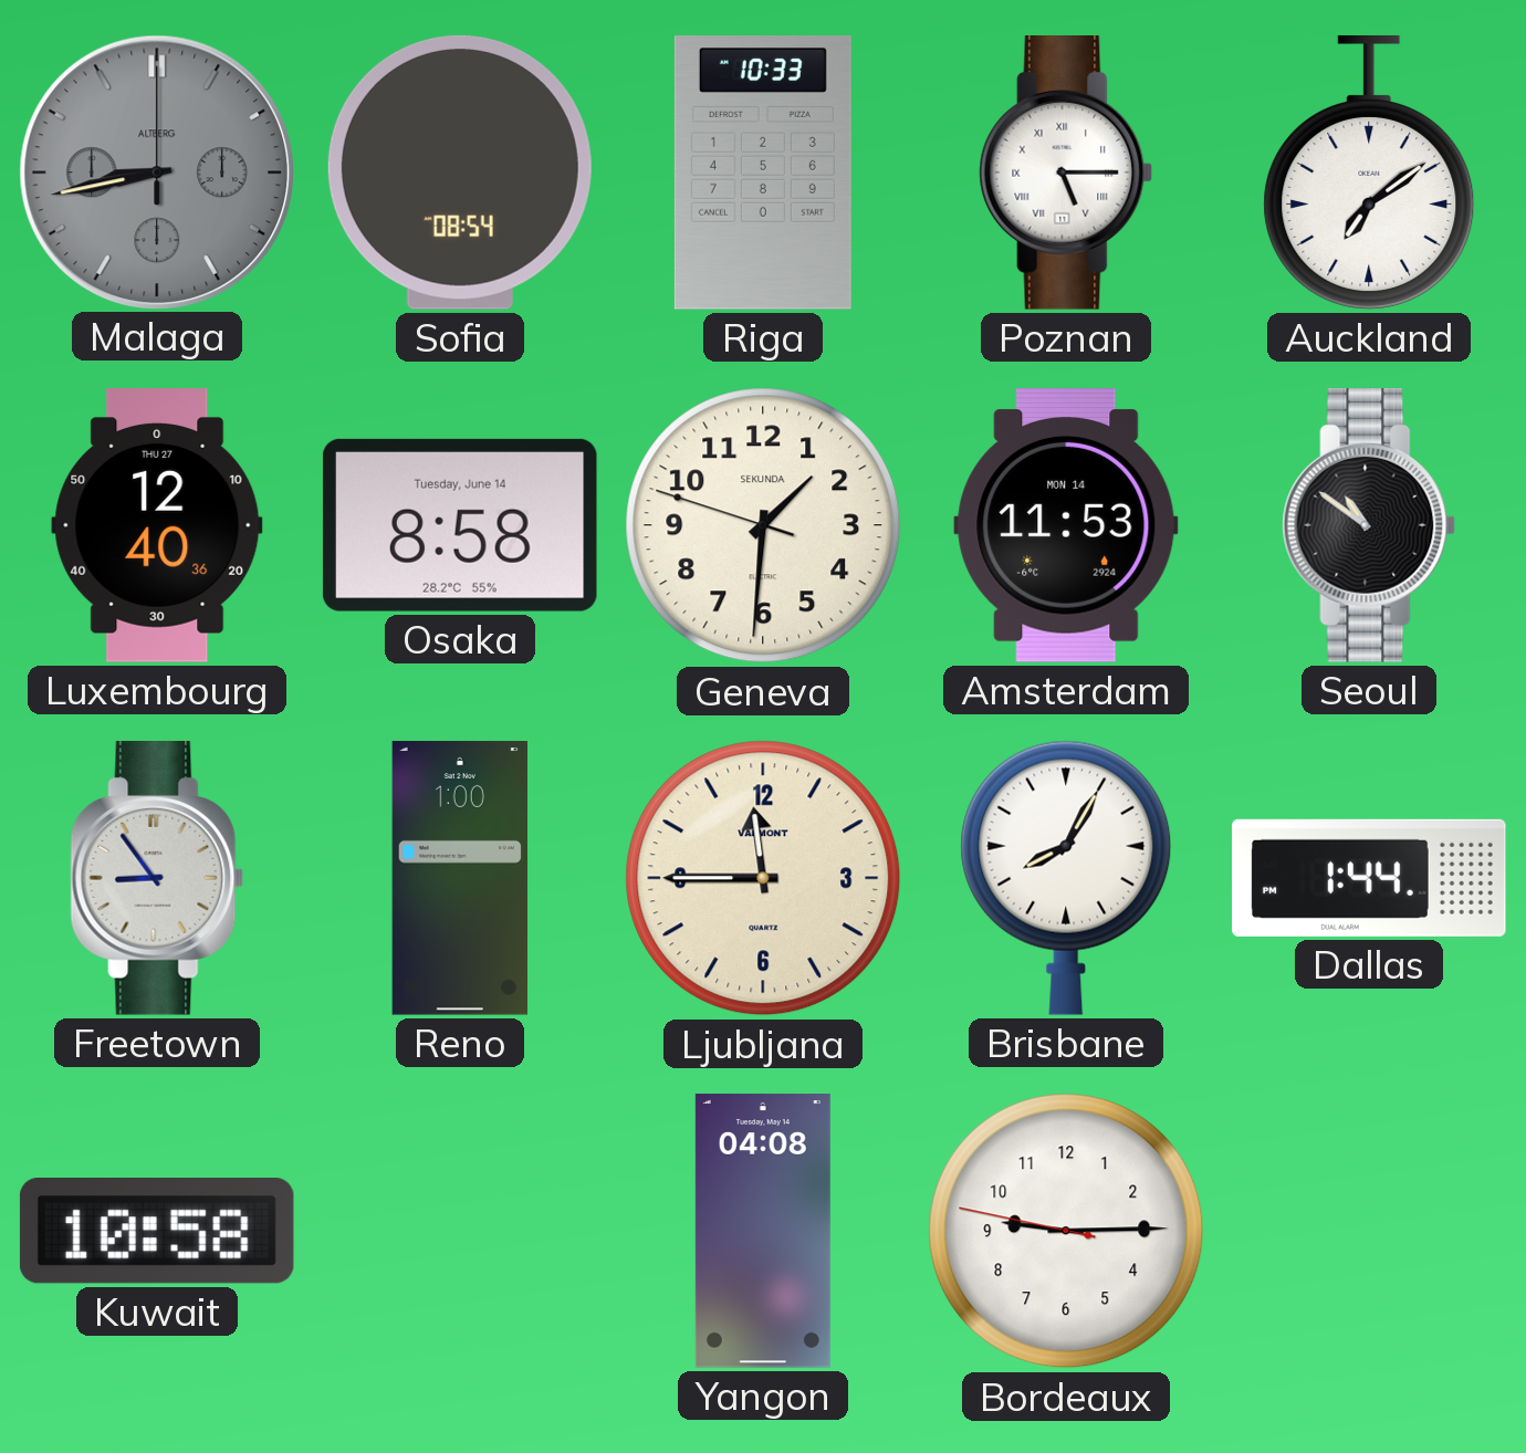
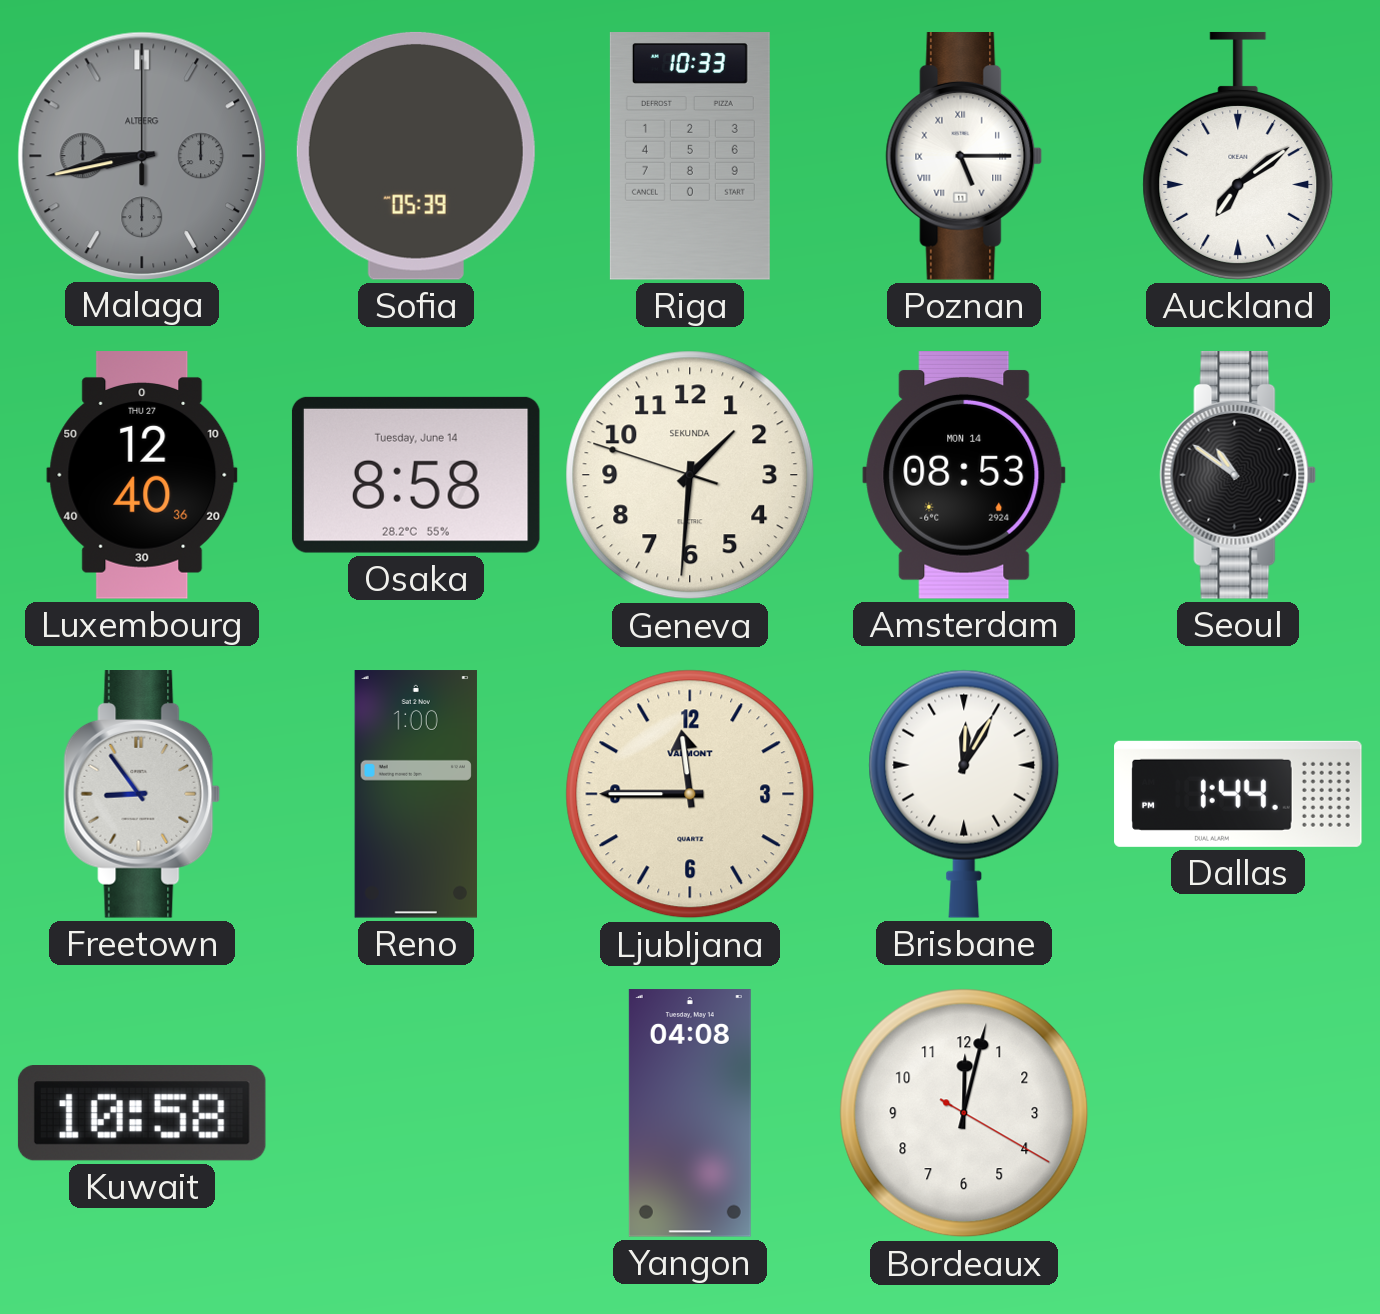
Sofia: 08:54 -> 05:39
Amsterdam: 11:53 -> 08:53
Brisbane: 8:05 -> 12:05
Bordeaux: 9:14 -> 12:02
